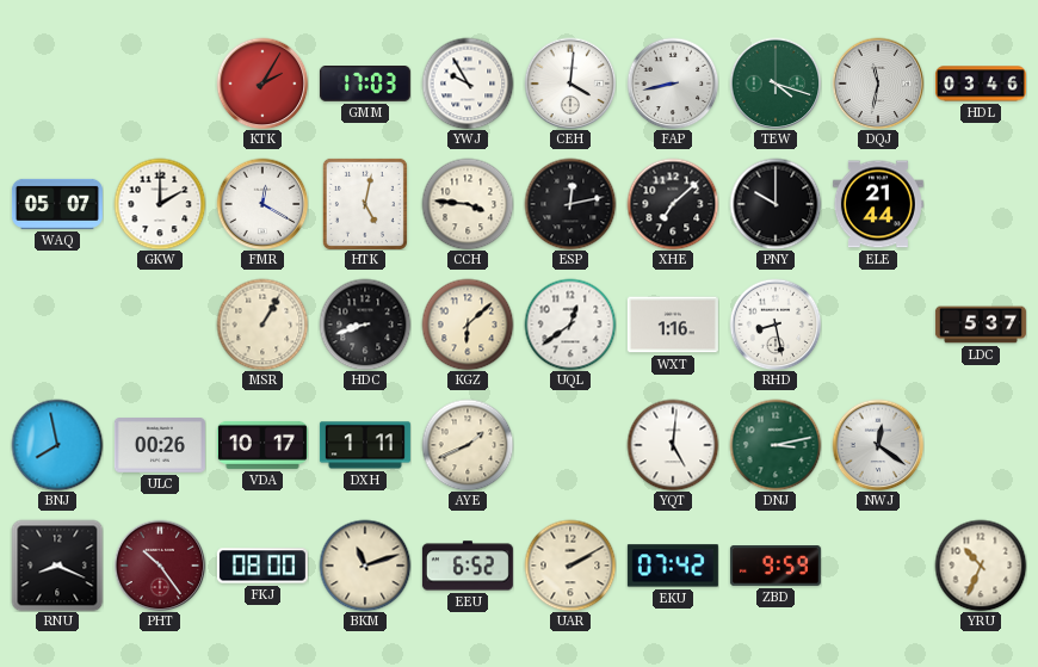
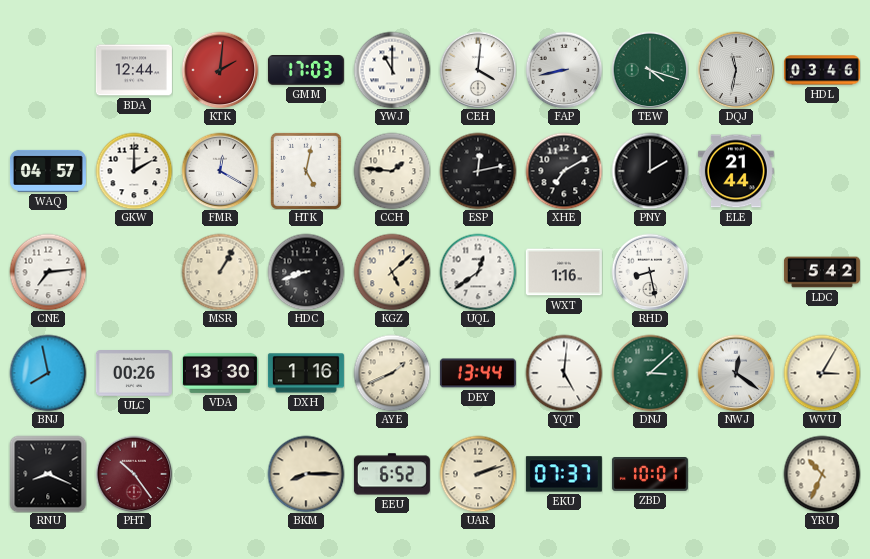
BDA: none -> 12:44
KTK: 2:05 -> 2:01
YWJ: 9:55 -> 11:00
WAQ: 05:07 -> 04:57
CCH: 3:46 -> 1:46
XHE: 7:08 -> 7:10
PNY: 10:00 -> 2:00
CNE: none -> 7:14
KGZ: 6:08 -> 5:08
LDC: 5:37 -> 5:42
VDA: 10:17 -> 13:30
DXH: 1:11 -> 1:16
DEY: none -> 13:44
DNJ: 3:13 -> 3:08
WVU: none -> 3:05
FKJ: 08:00 -> none
BKM: 11:12 -> 8:15
UAR: 2:10 -> 2:12
EKU: 07:42 -> 07:37
ZBD: 9:59 -> 10:01
